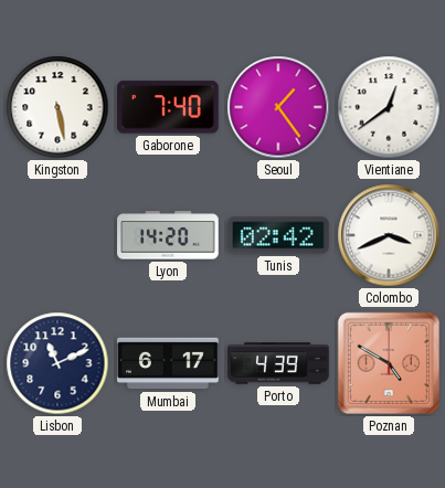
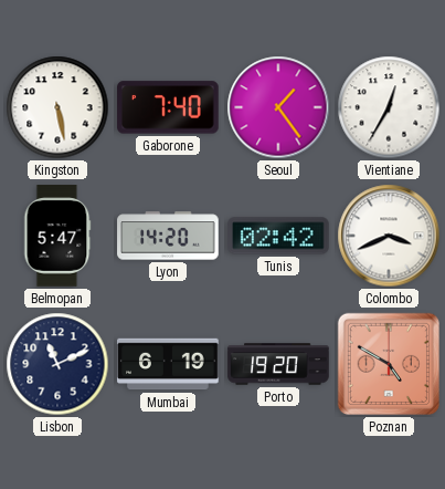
Vientiane: 12:39 -> 12:35
Belmopan: none -> 5:47
Mumbai: 6:17 -> 6:19
Porto: 4:39 -> 19:20
